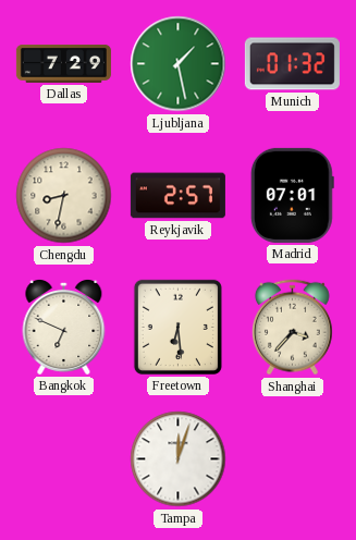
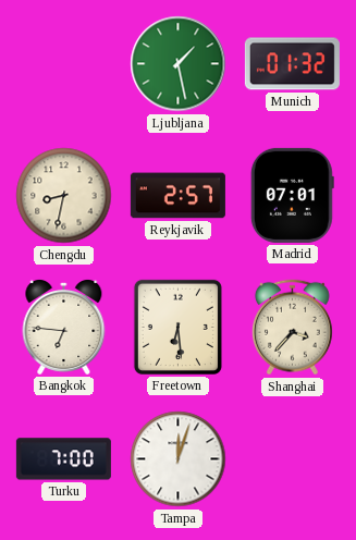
Dallas: 7:29 -> none
Bangkok: 6:49 -> 6:46
Turku: none -> 7:00
